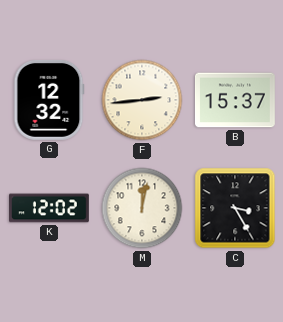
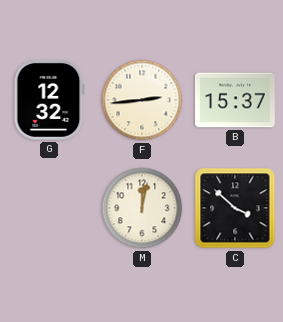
K: 12:02 -> none
C: 3:25 -> 3:52
